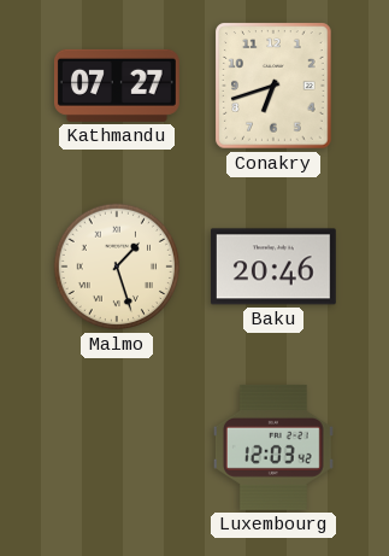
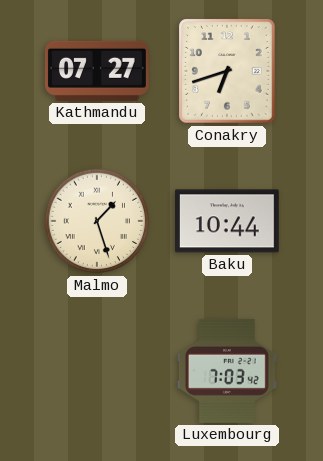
Baku: 20:46 -> 10:44
Luxembourg: 12:03 -> 7:03
